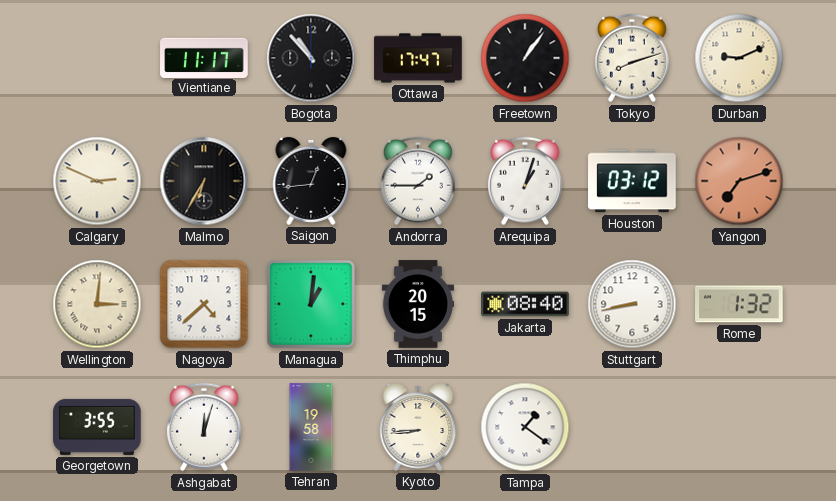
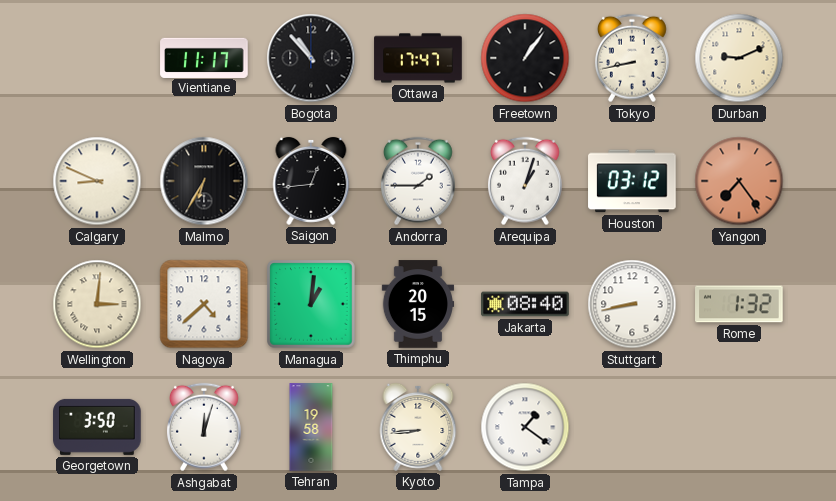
Tokyo: 8:12 -> 8:43
Calgary: 2:49 -> 8:49
Yangon: 7:12 -> 7:24
Georgetown: 3:55 -> 3:50
